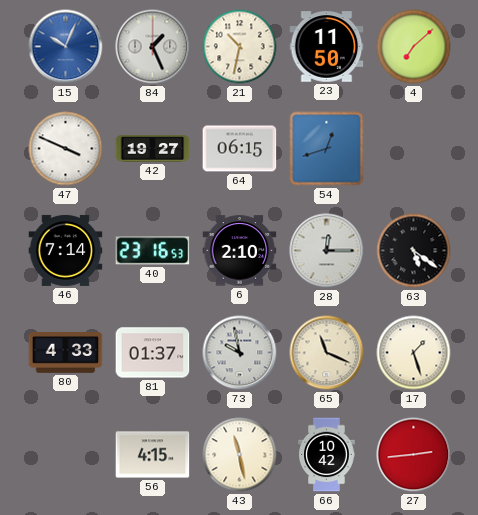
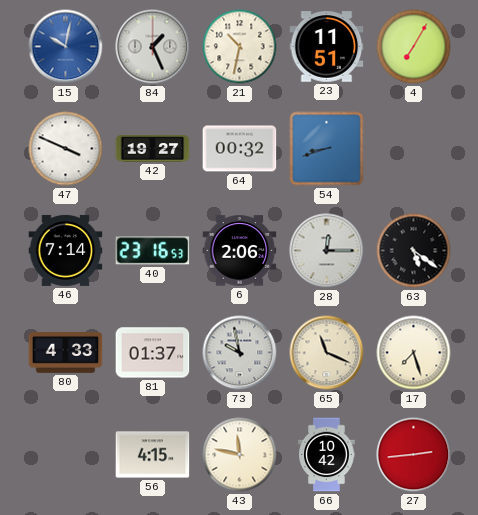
15: 10:04 -> 10:02
23: 11:50 -> 11:51
4: 7:08 -> 7:05
64: 06:15 -> 00:32
54: 12:42 -> 8:42
6: 2:10 -> 2:06
17: 1:27 -> 7:27
43: 11:28 -> 11:47
